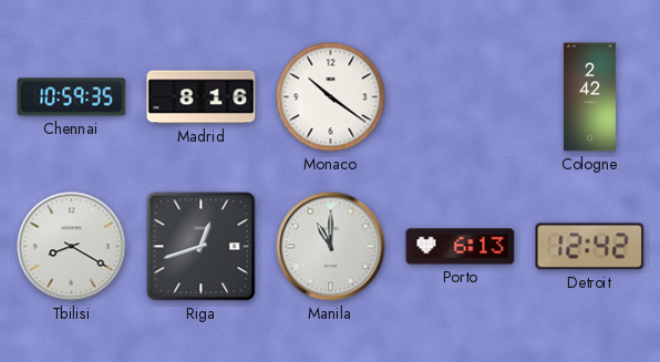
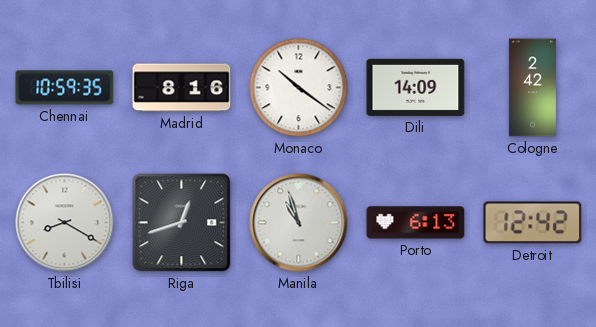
Dili: none -> 14:09
Manila: 11:00 -> 10:57
